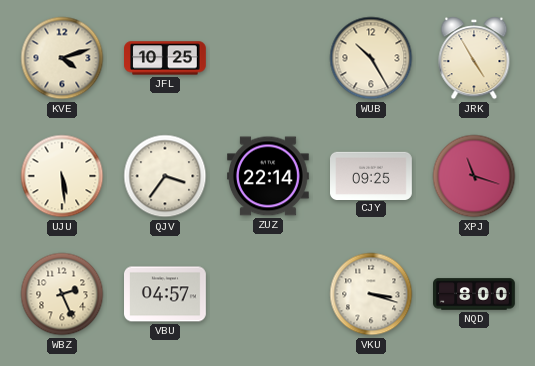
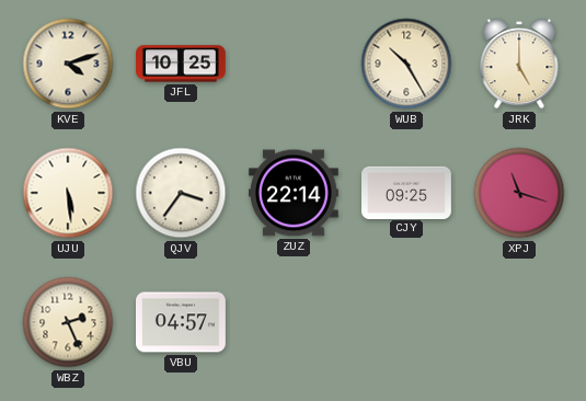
JRK: 4:55 -> 5:00
VKU: 3:18 -> none
NQD: 8:00 -> none
